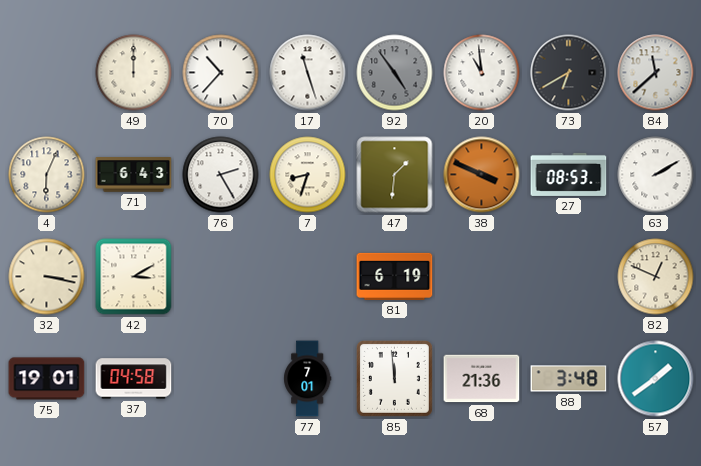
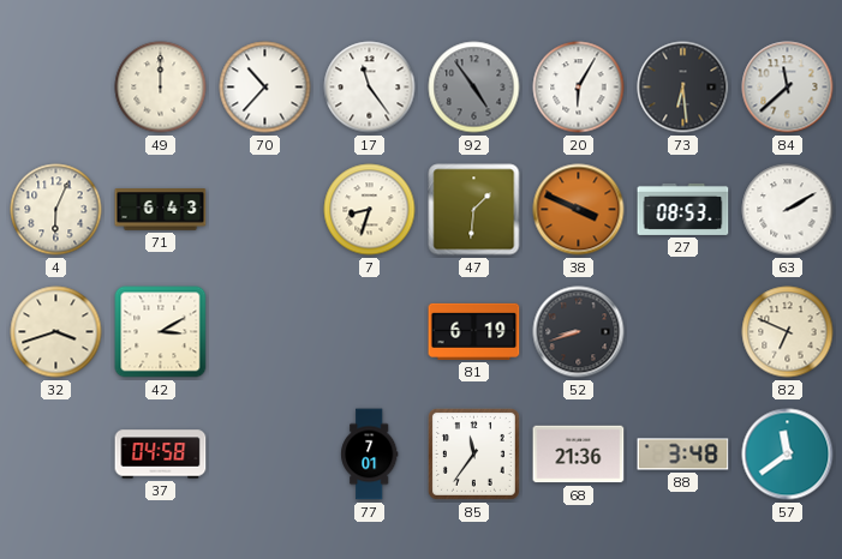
17: 11:27 -> 11:24
20: 10:59 -> 6:05
73: 6:40 -> 6:29
76: 2:25 -> none
32: 3:17 -> 3:42
52: none -> 8:42
82: 12:49 -> 6:49
75: 19:01 -> none
85: 11:59 -> 11:36
57: 1:39 -> 11:39
